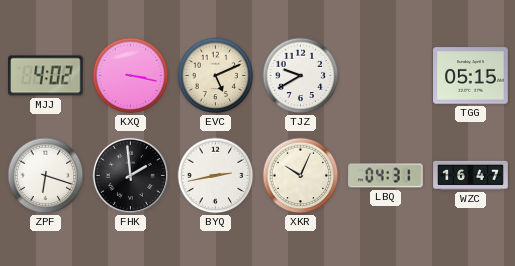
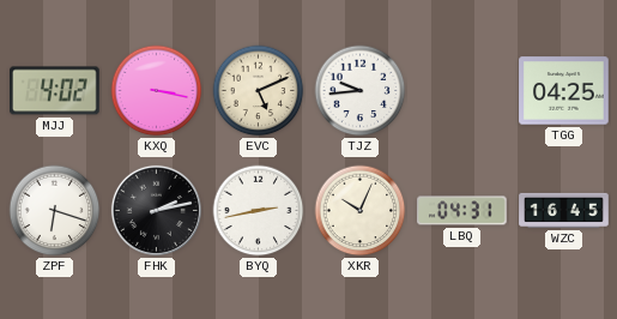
TJZ: 9:40 -> 9:44
TGG: 05:15 -> 04:25
FHK: 1:59 -> 2:13
WZC: 16:47 -> 16:45
